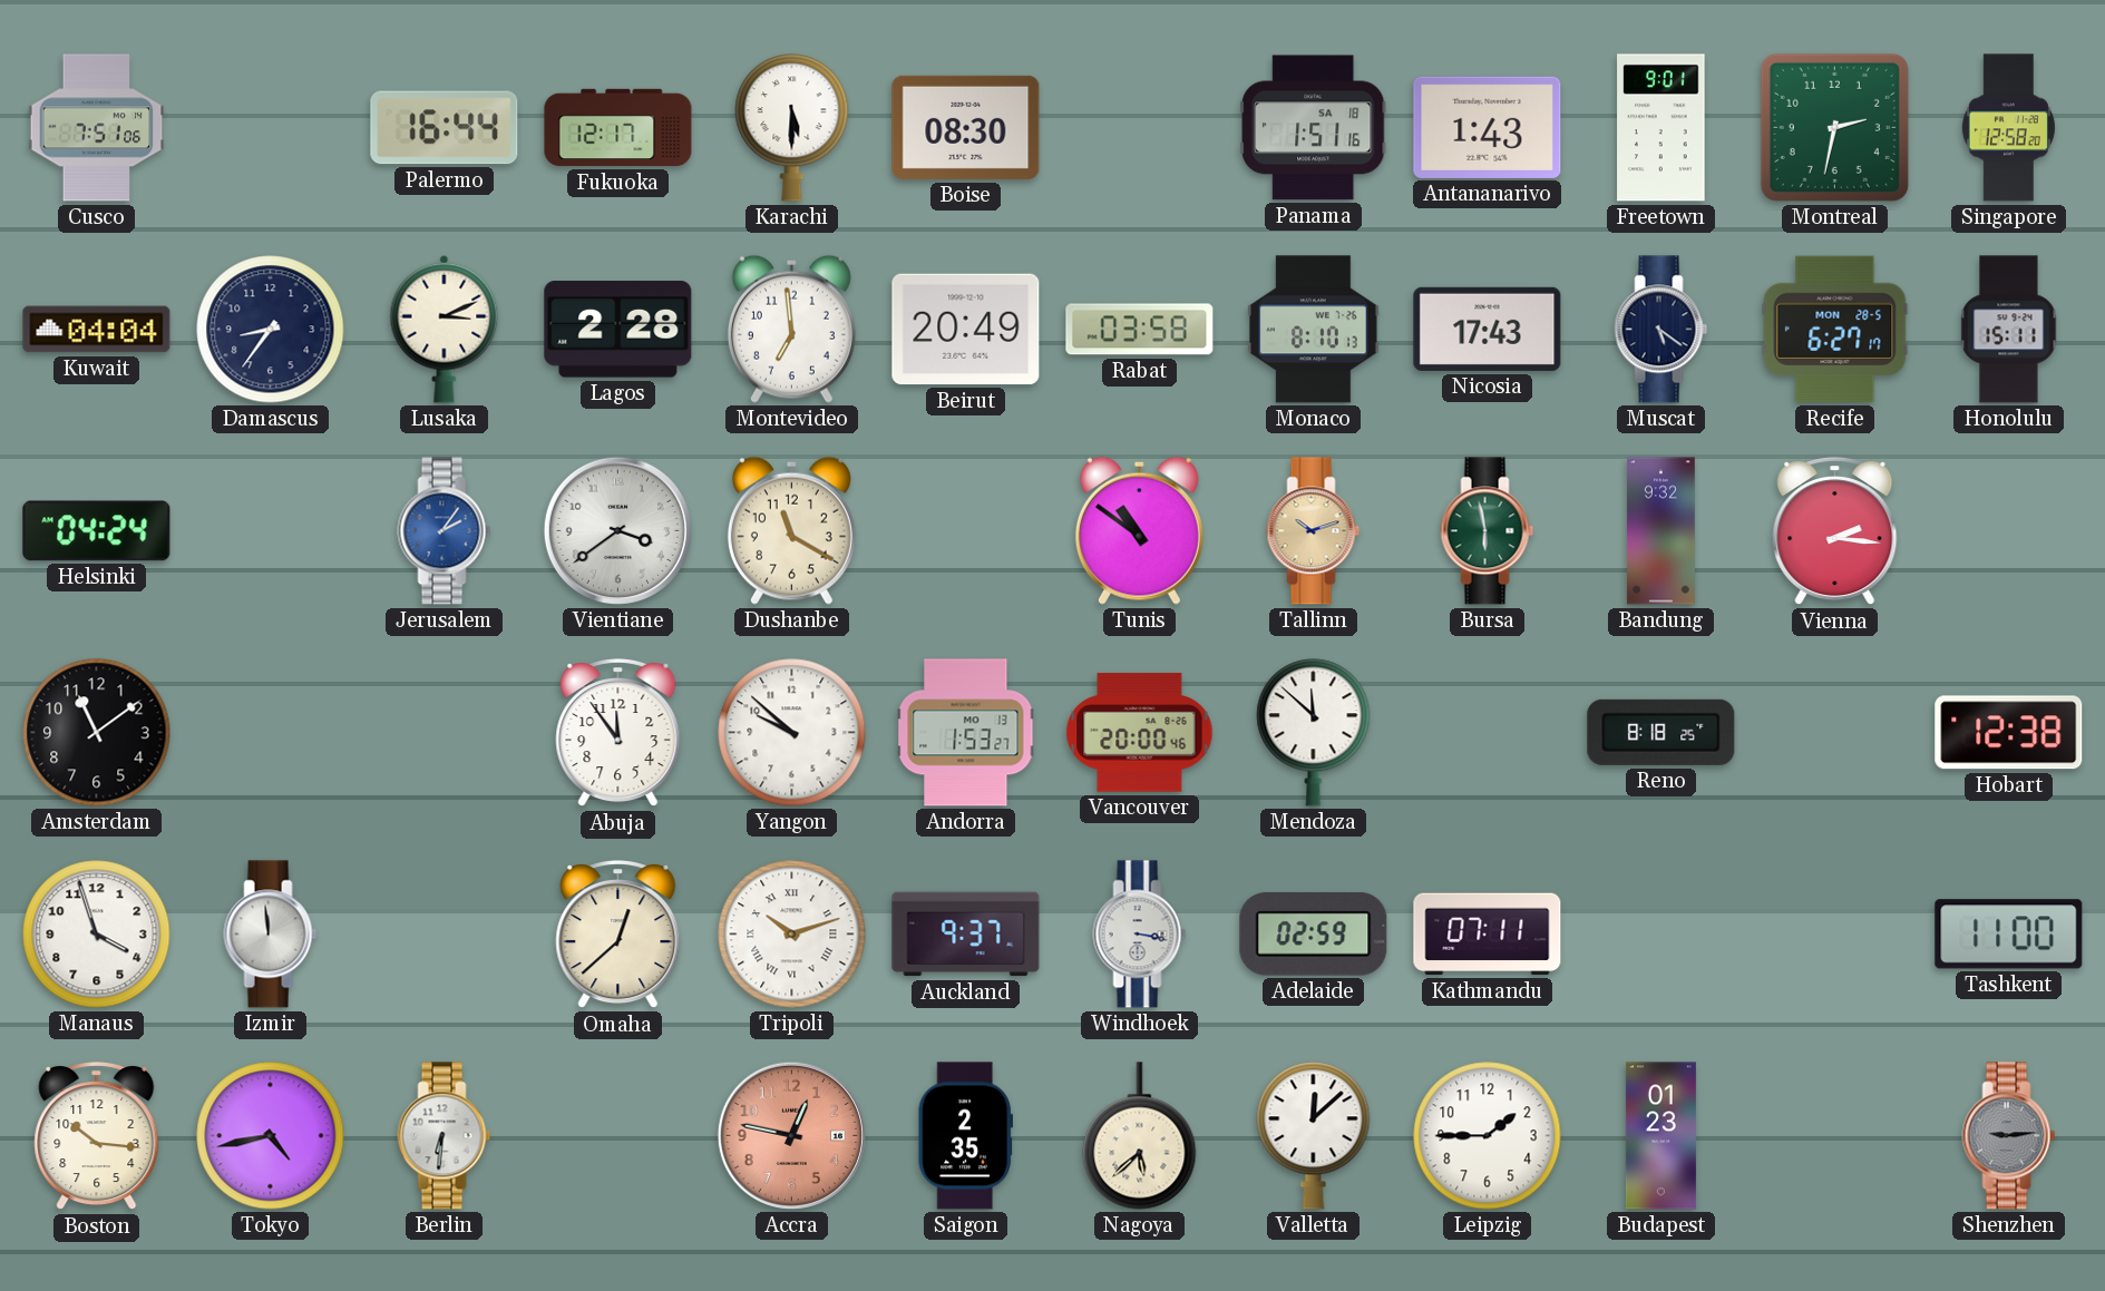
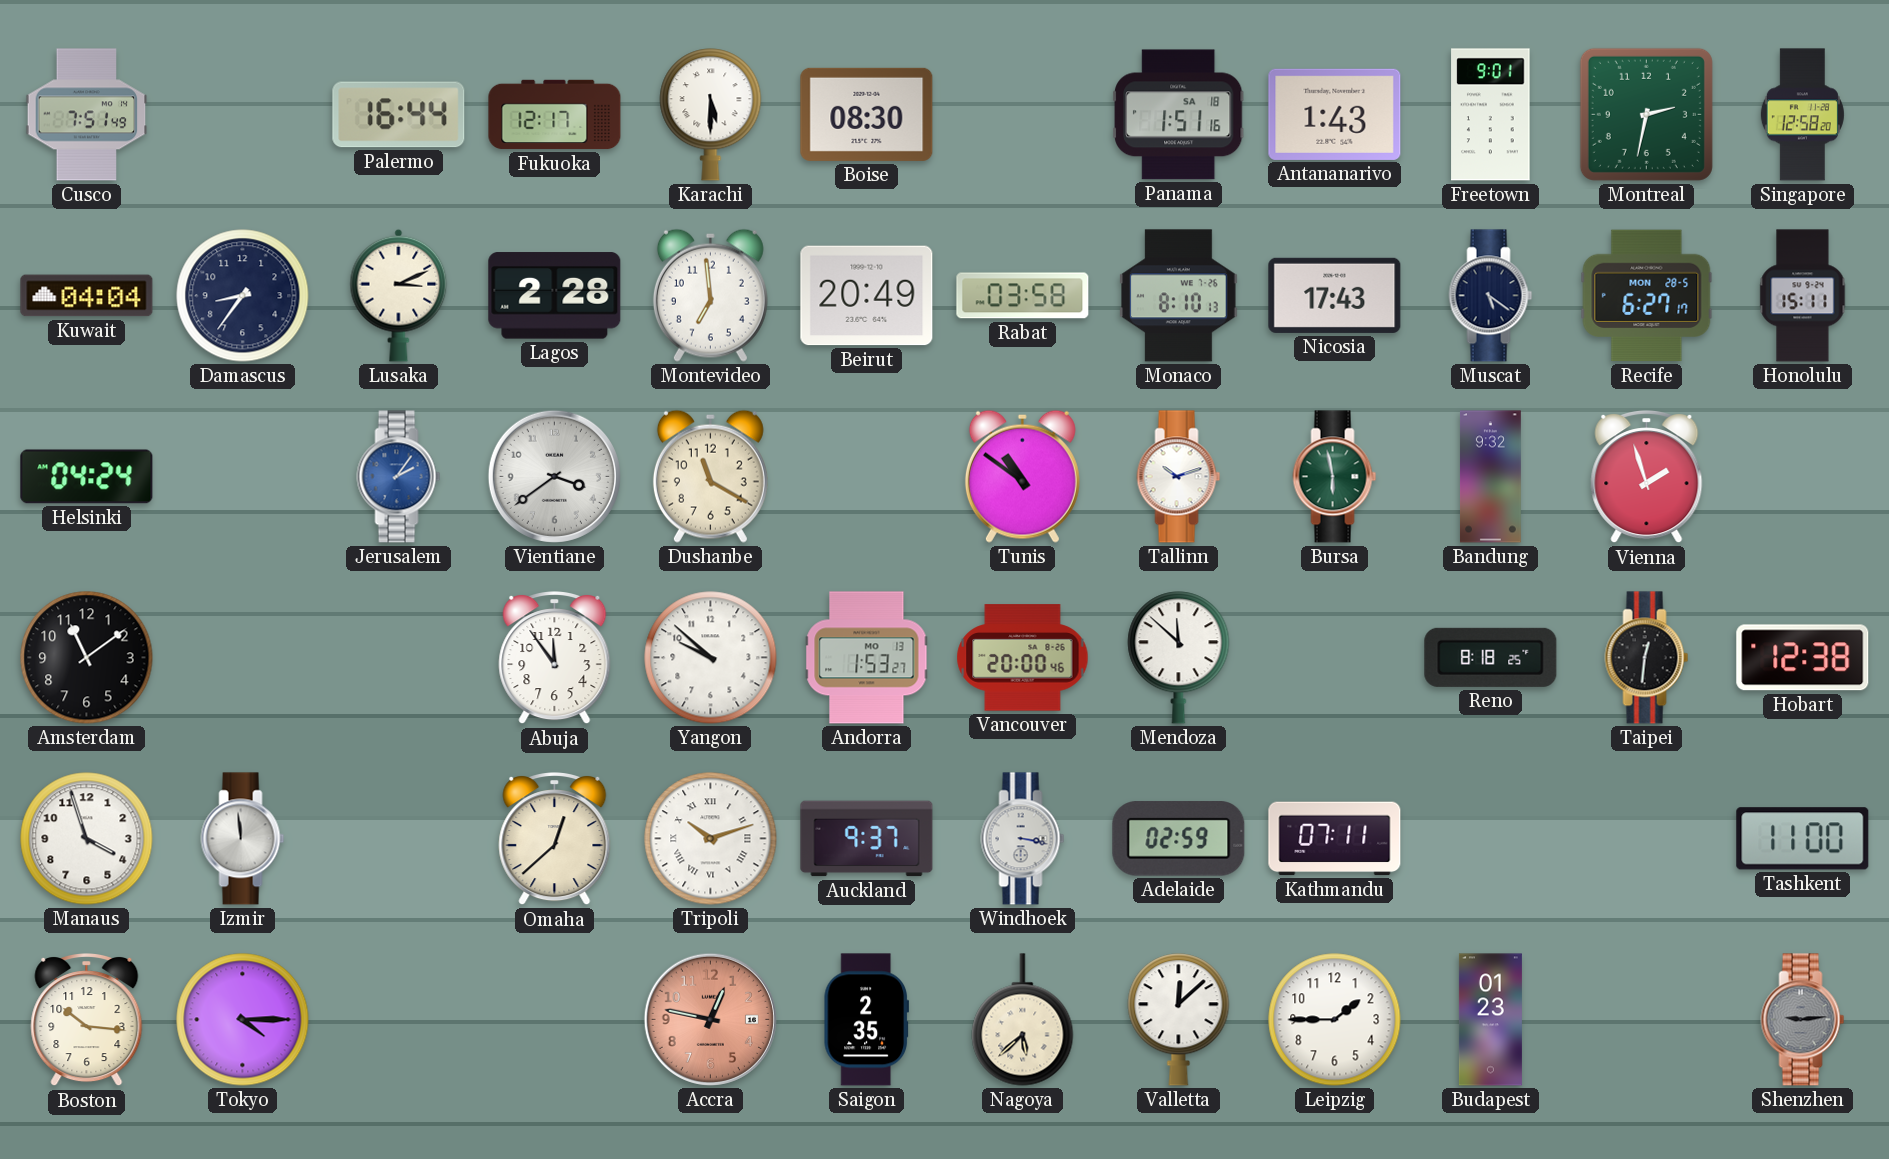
Cusco: 7:51:06 -> 7:51:49
Tallinn dial: champagne -> white
Vienna: 2:16 -> 1:57
Taipei: none -> 12:31
Tokyo: 4:43 -> 4:15
Berlin: 6:31 -> none
